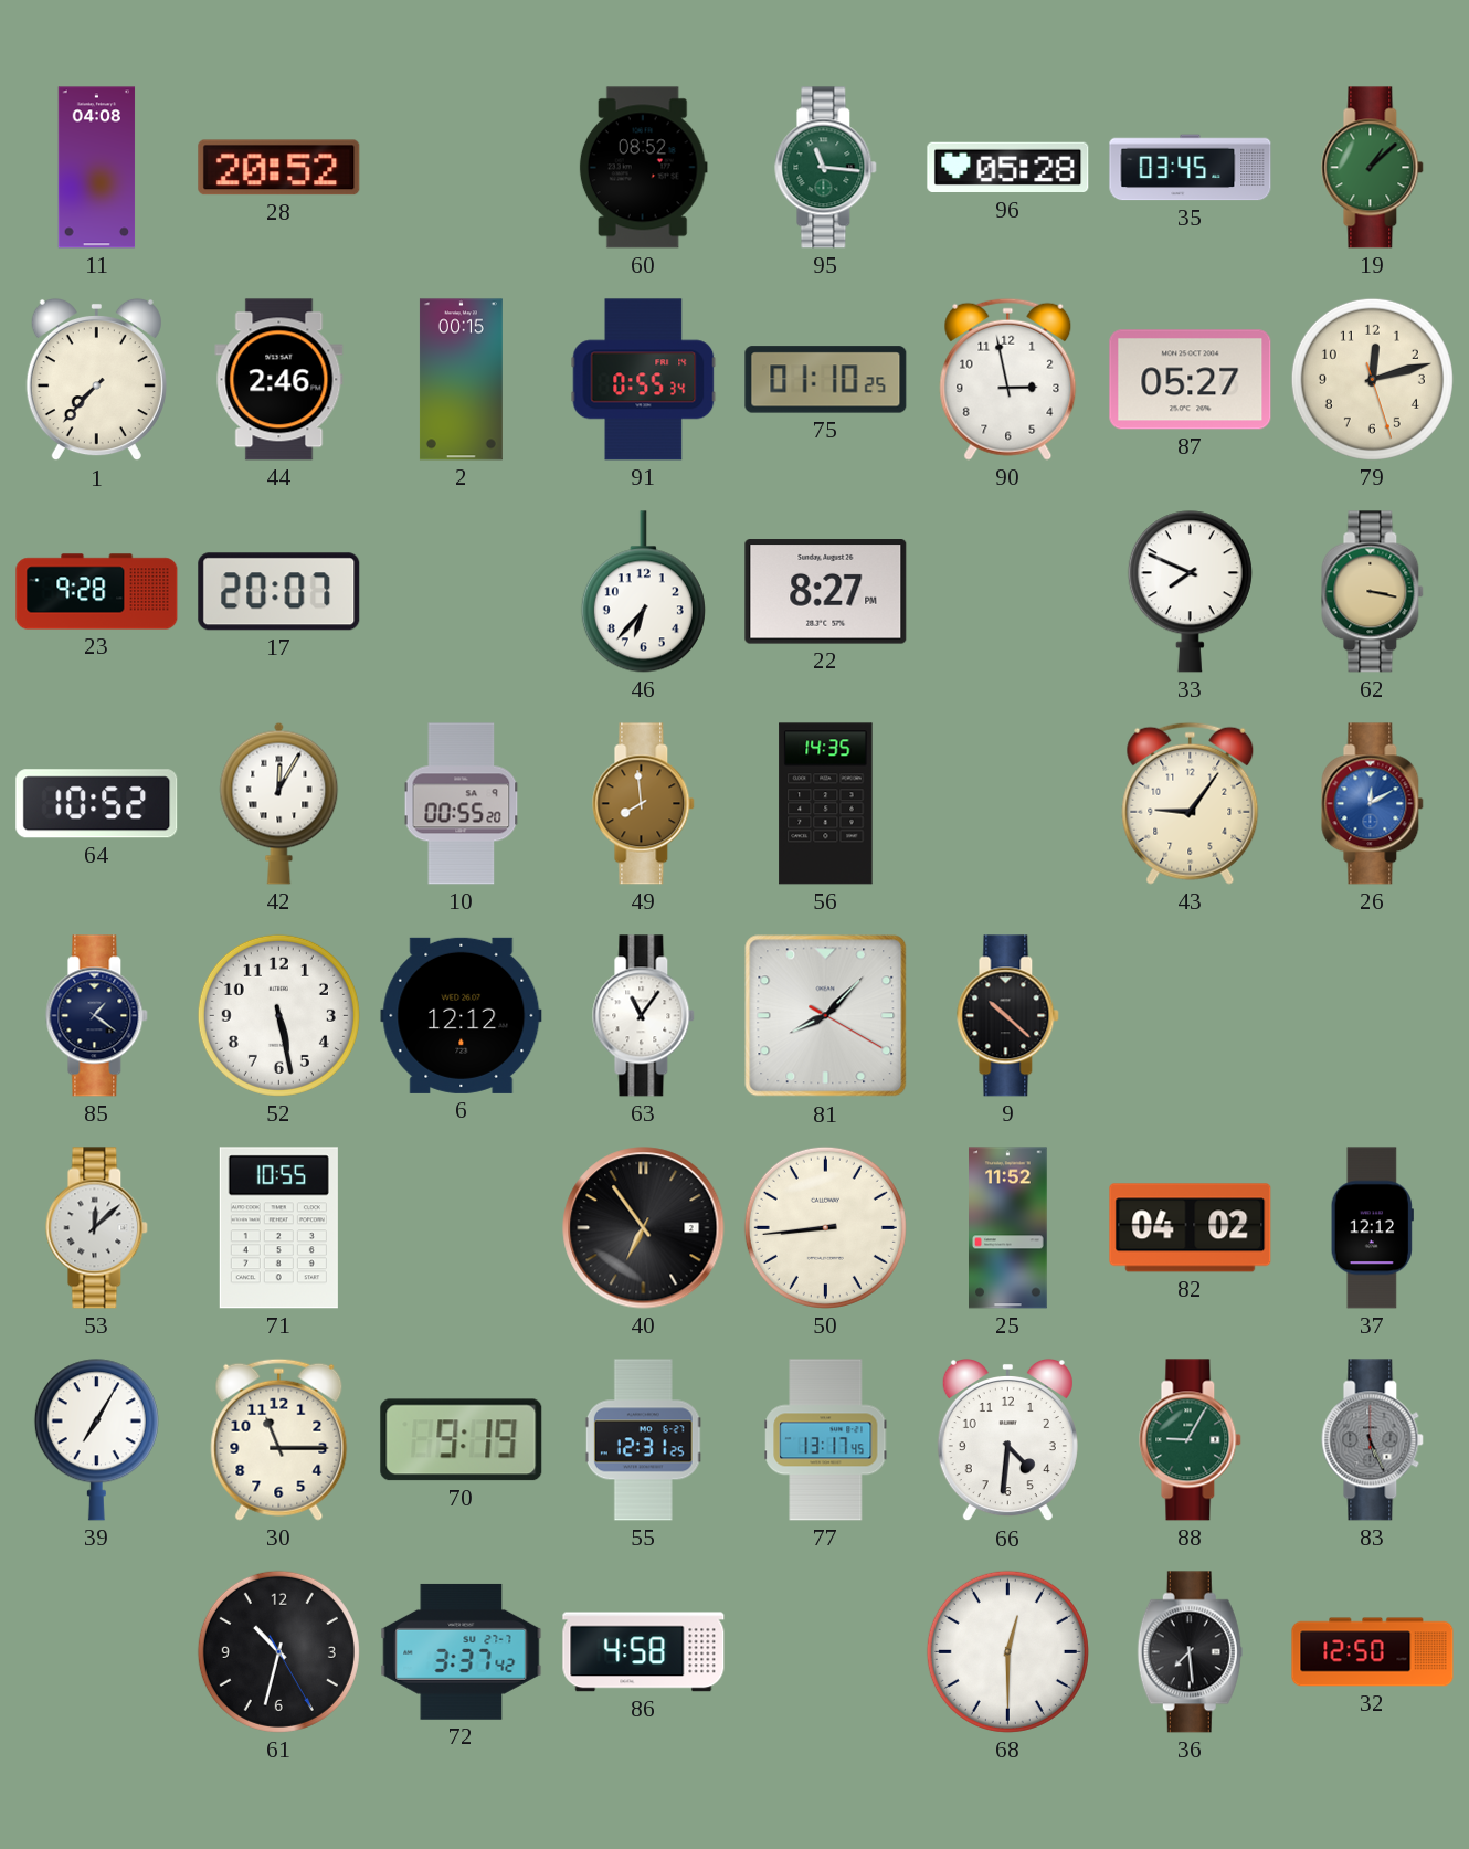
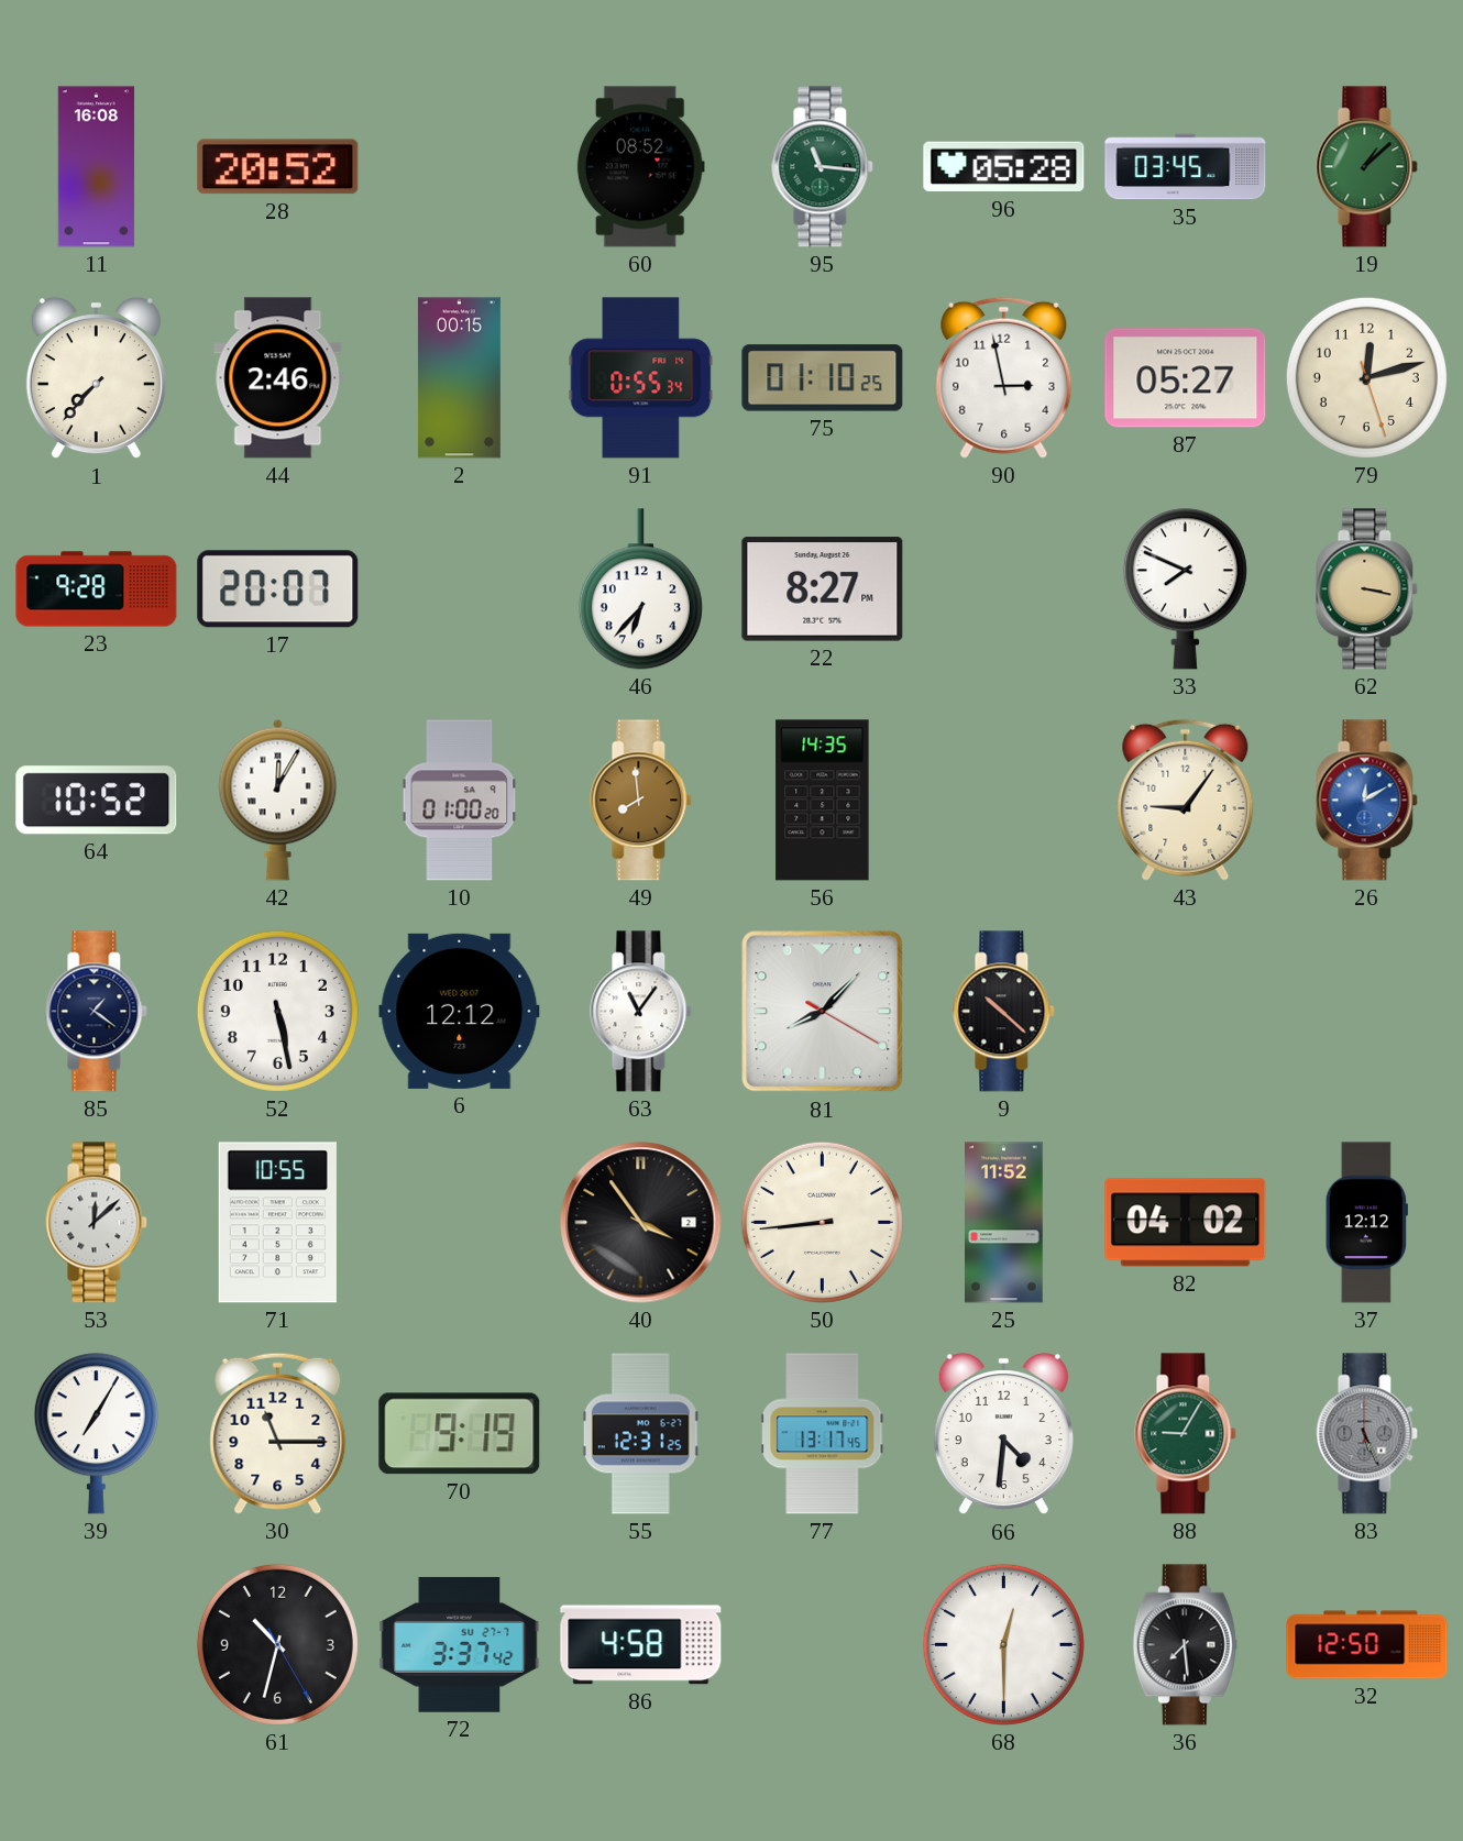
11: 04:08 -> 16:08
10: 00:55 -> 01:00
40: 6:54 -> 3:54
